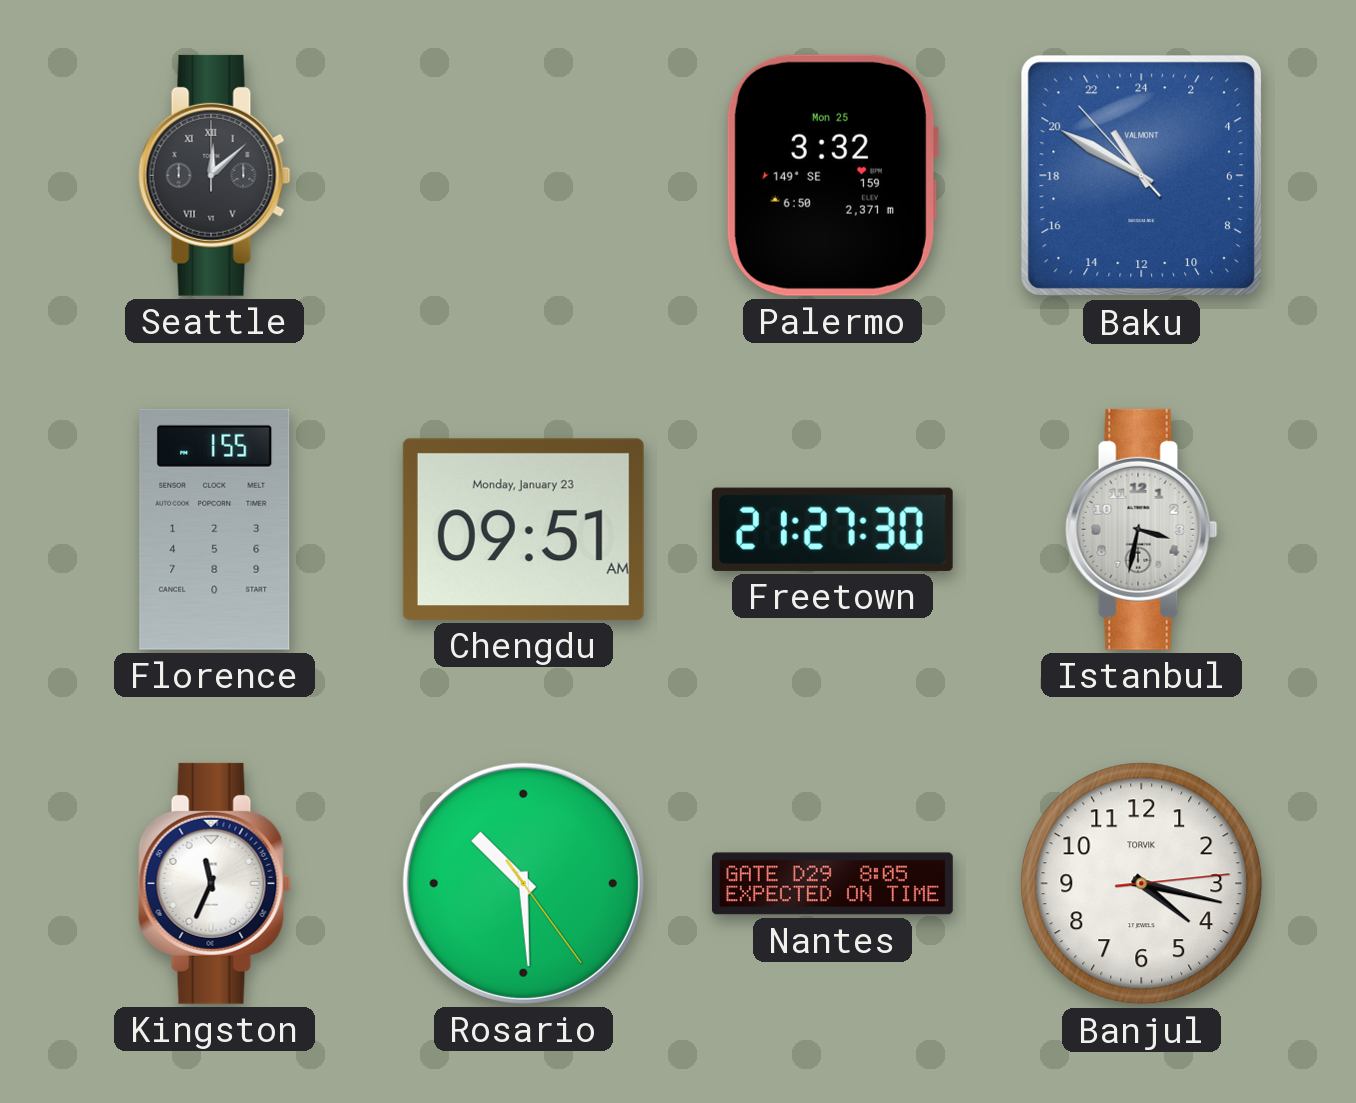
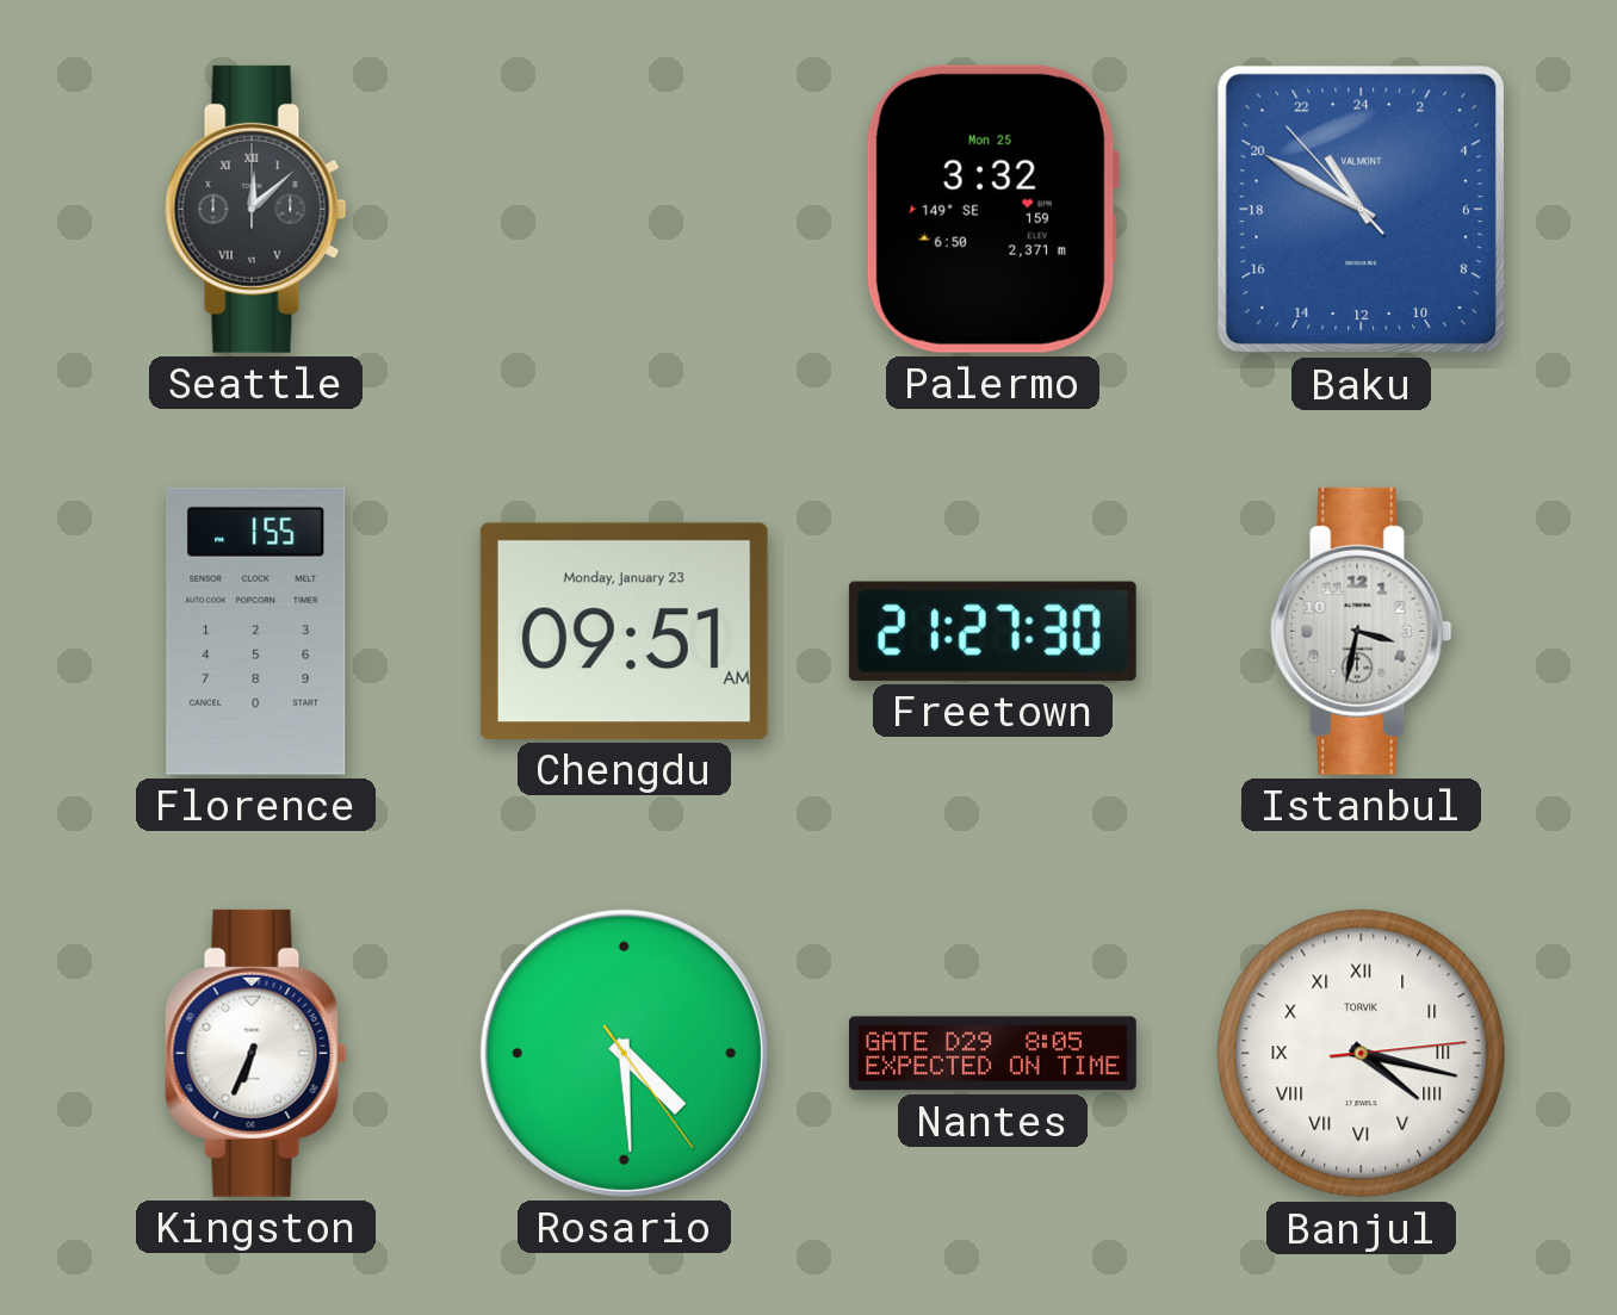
Kingston: 11:34 -> 6:34
Rosario: 10:29 -> 4:29
Banjul numerals: Arabic -> Roman
